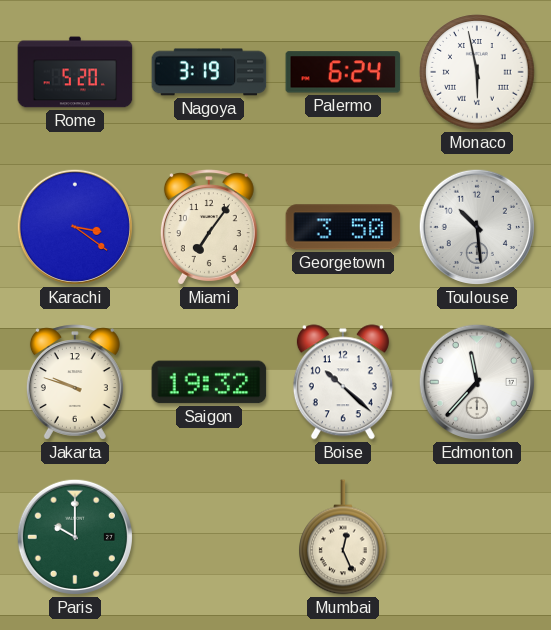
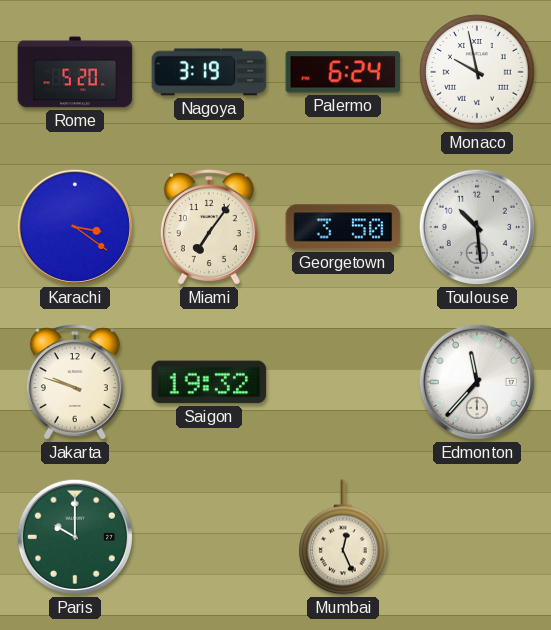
Monaco: 5:58 -> 9:58
Boise: 10:22 -> none
